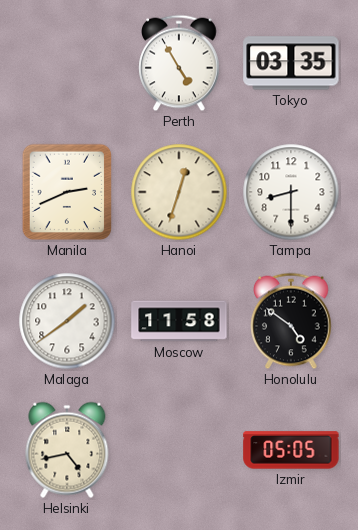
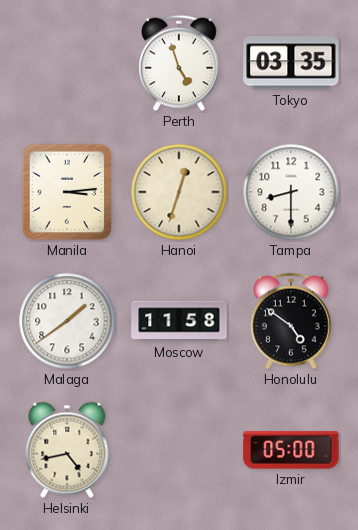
Perth: 4:55 -> 4:57
Manila: 2:41 -> 3:14
Izmir: 05:05 -> 05:00
